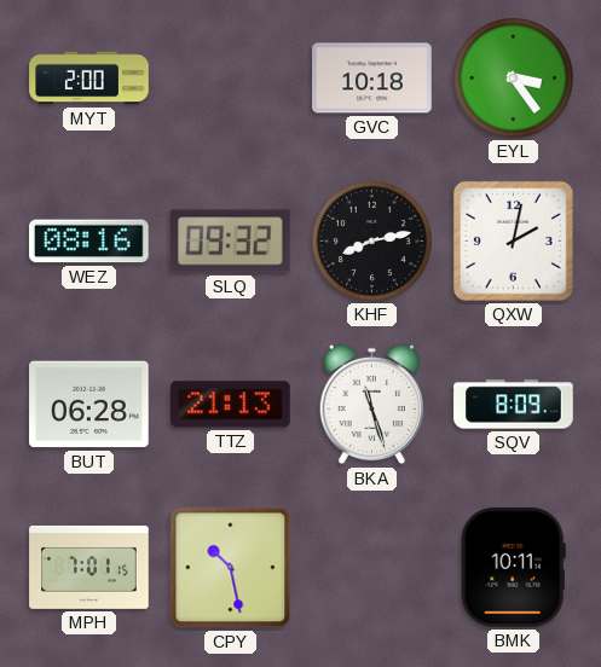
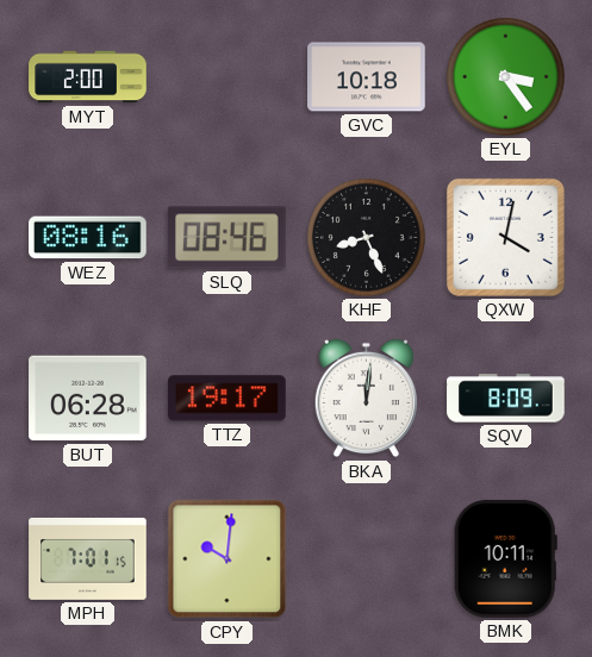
SLQ: 09:32 -> 08:46
KHF: 8:13 -> 8:26
QXW: 2:02 -> 4:02
TTZ: 21:13 -> 19:17
BKA: 11:27 -> 12:01
CPY: 10:28 -> 10:01
